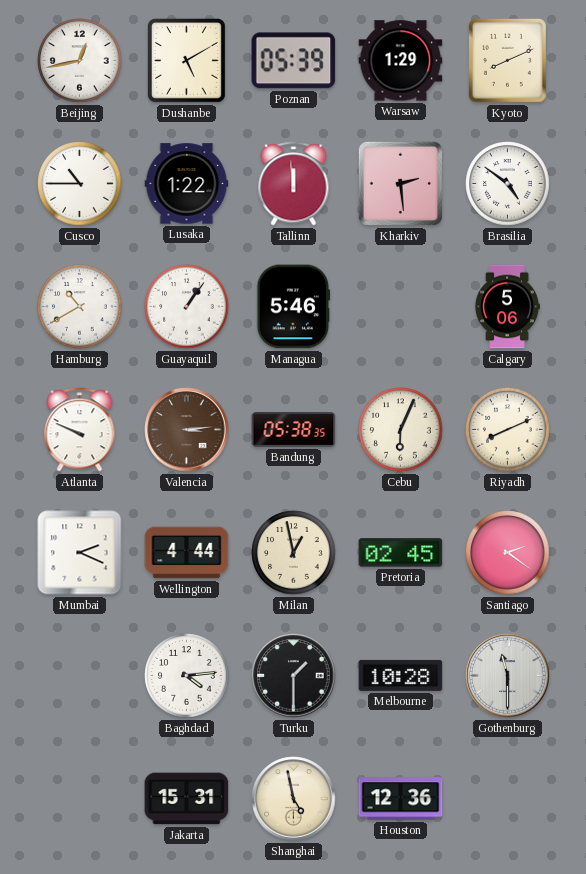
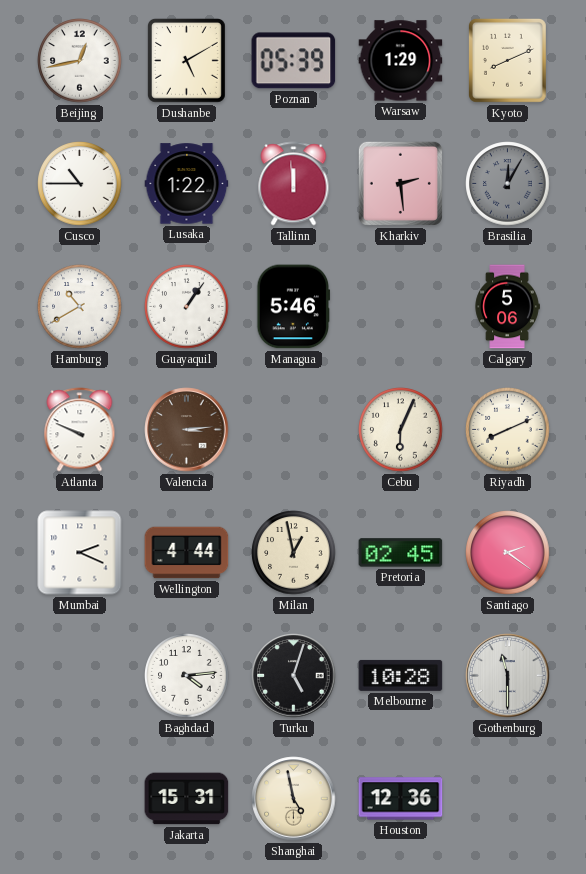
Brasilia: 4:51 -> 12:05
Brasilia dial: white -> grey
Bandung: 05:38 -> none
Turku: 1:30 -> 5:03
